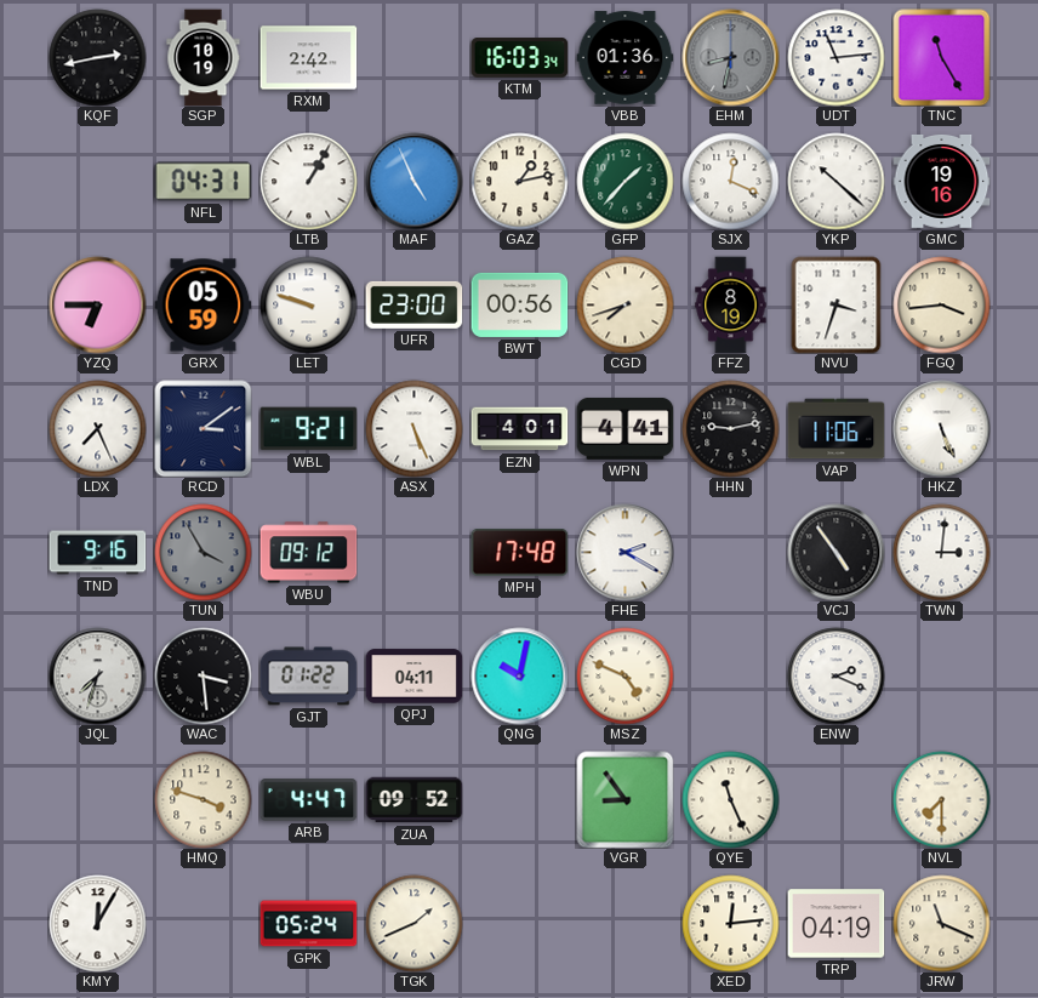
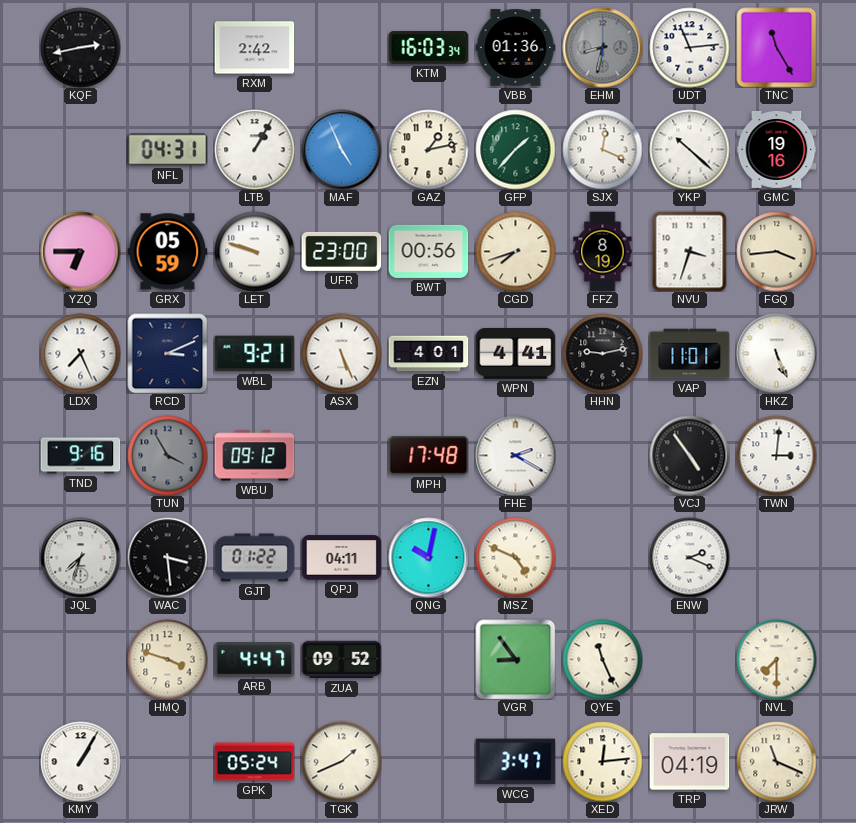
SGP: 10:19 -> none
RCD: 3:09 -> 3:11
VAP: 11:06 -> 11:01
KMY: 12:05 -> 1:05
WCG: none -> 3:47
